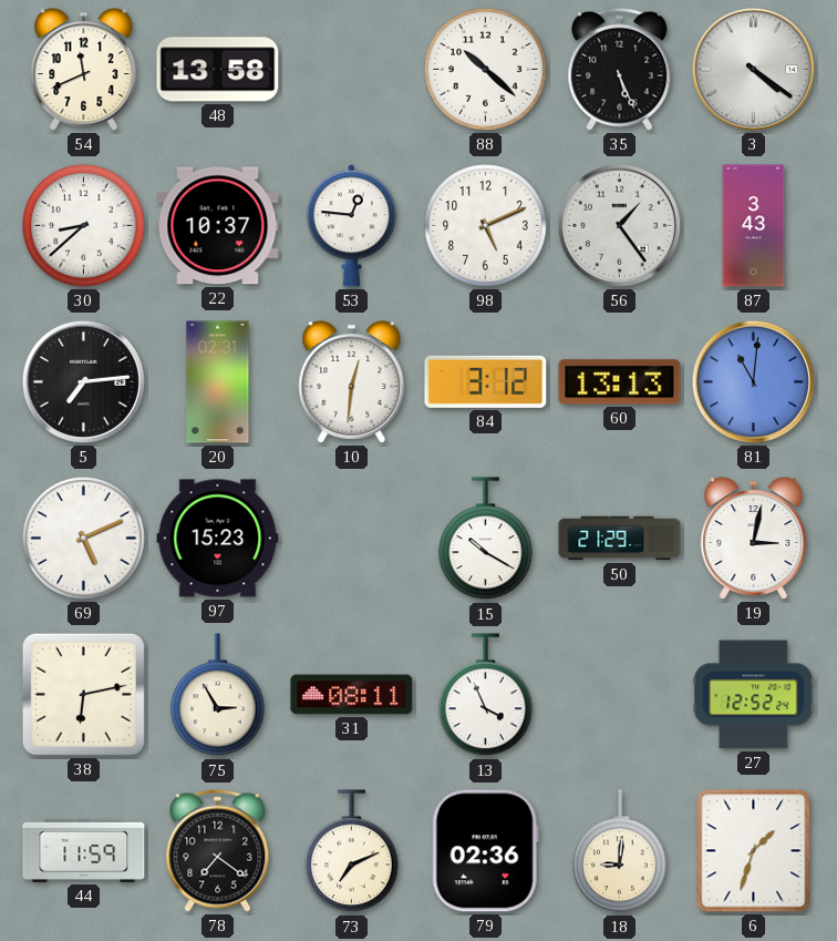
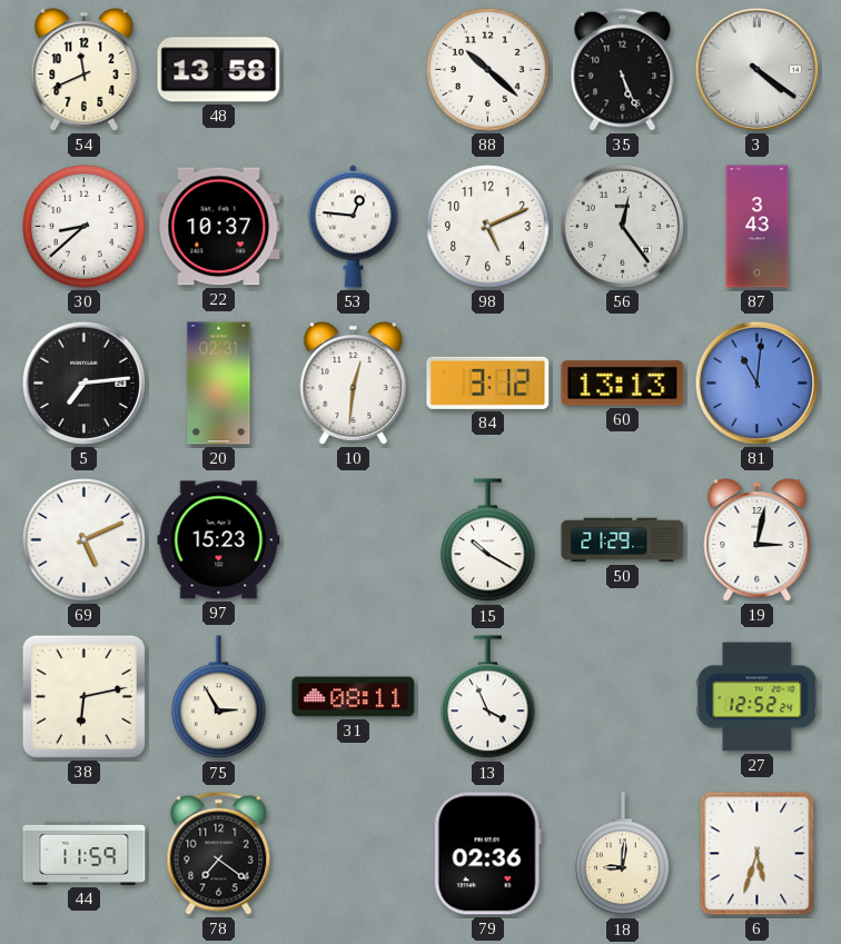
56: 1:24 -> 12:24
73: 7:11 -> none
6: 1:33 -> 5:33
